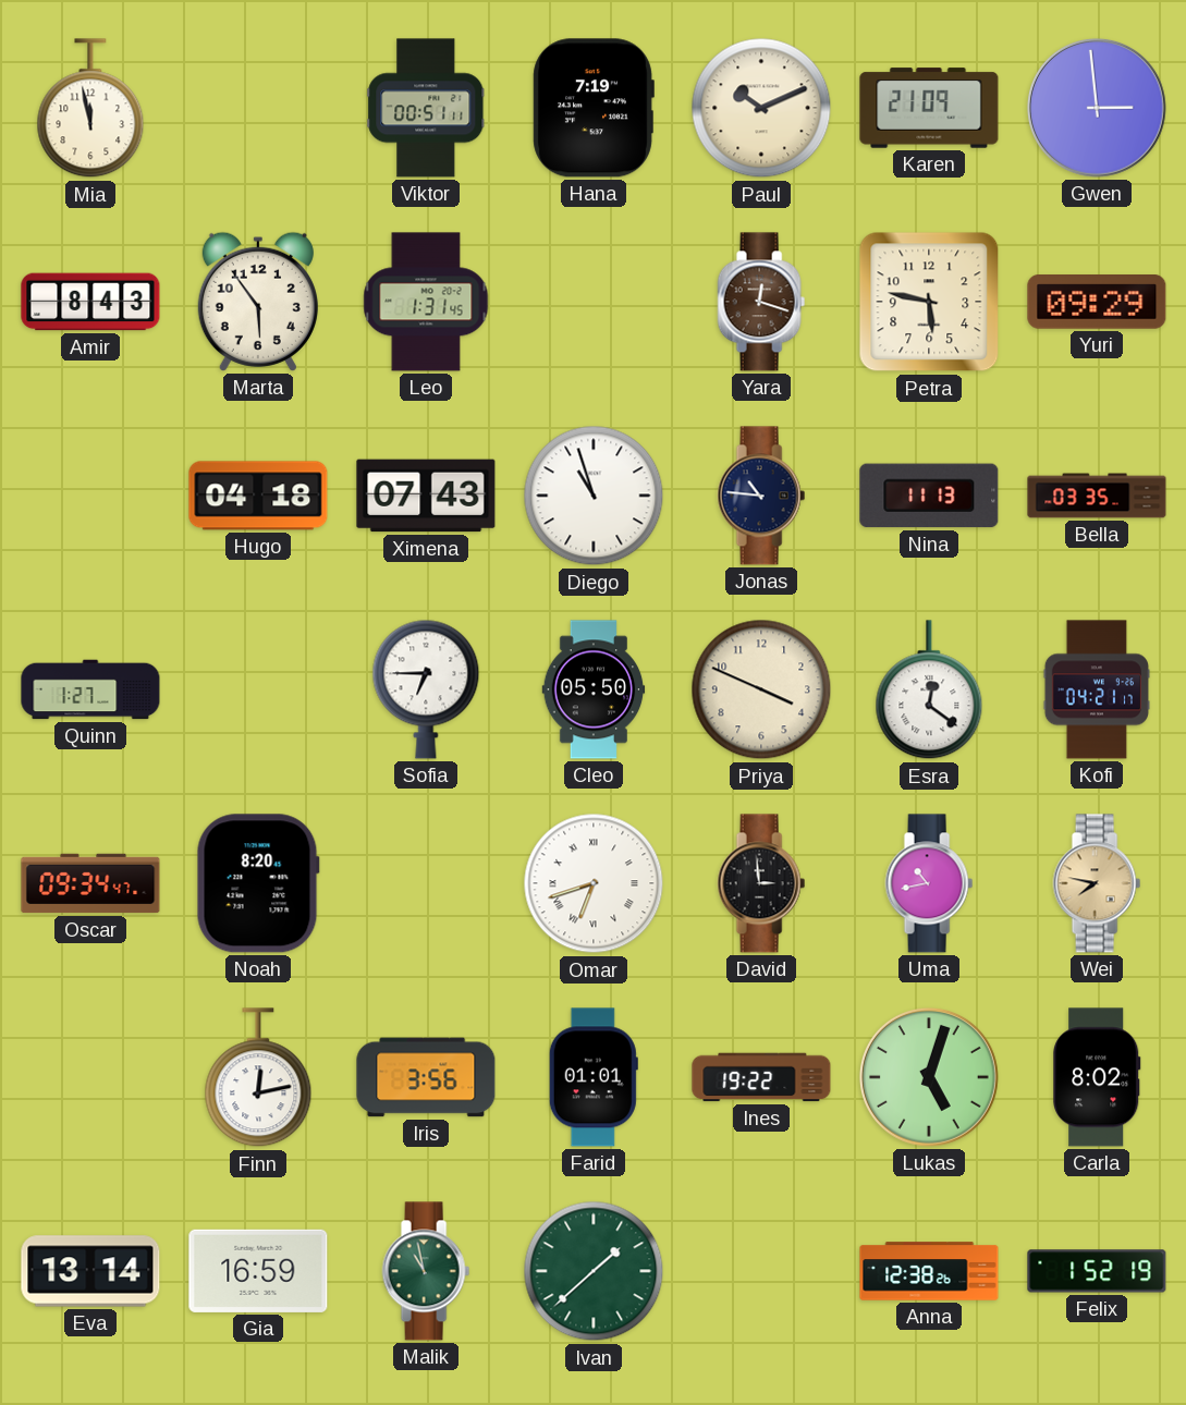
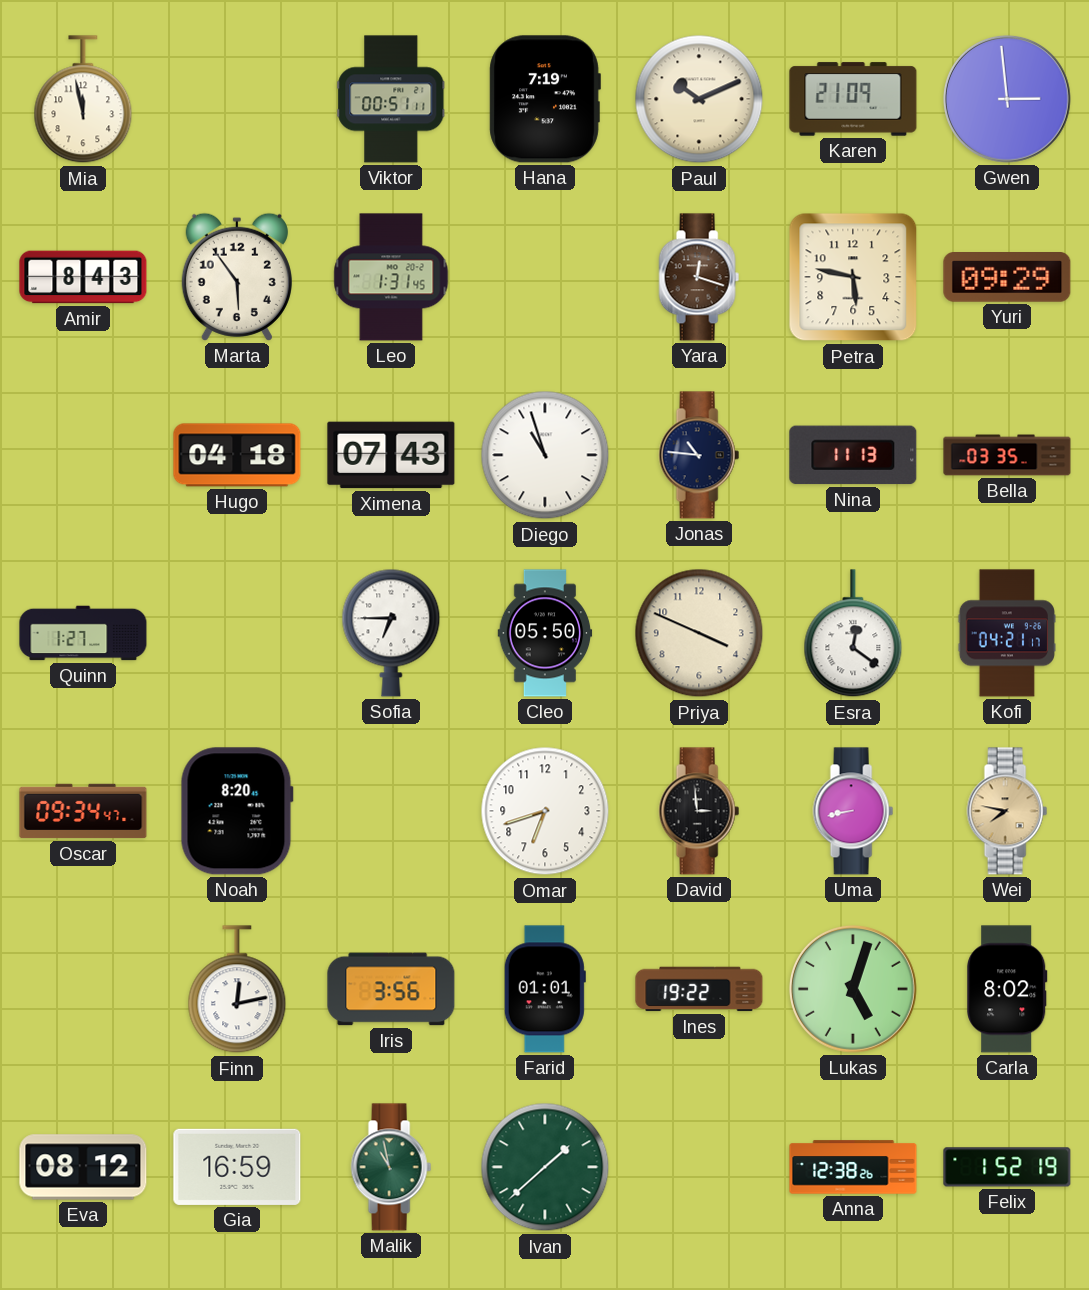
Omar numerals: Roman -> Arabic
Uma: 10:43 -> 8:43
Eva: 13:14 -> 08:12
